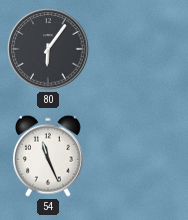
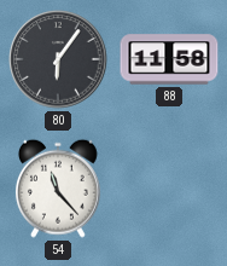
88: none -> 11:58
54: 11:26 -> 11:23
